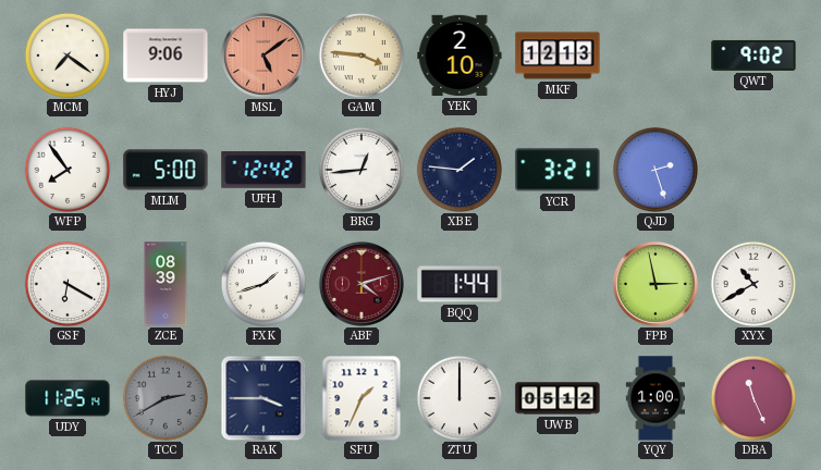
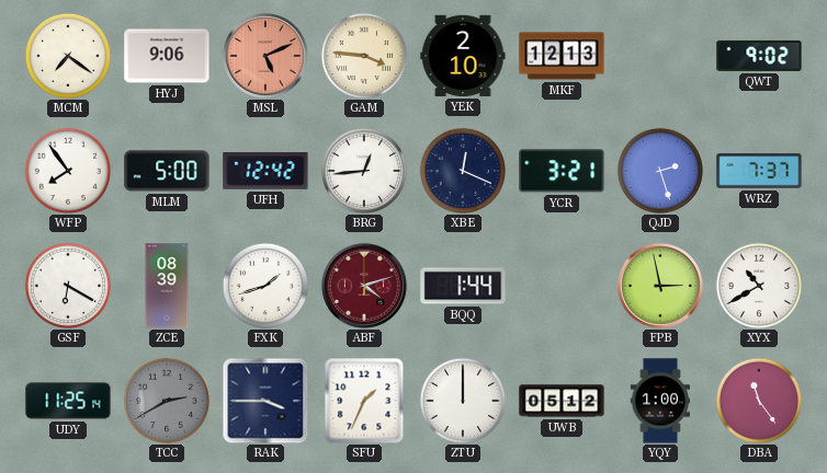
MSL: 5:09 -> 5:11
XBE: 1:46 -> 12:19
WRZ: none -> 7:37
DBA: 11:26 -> 11:24
